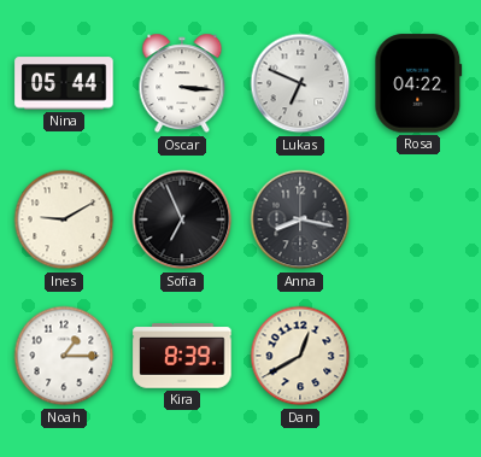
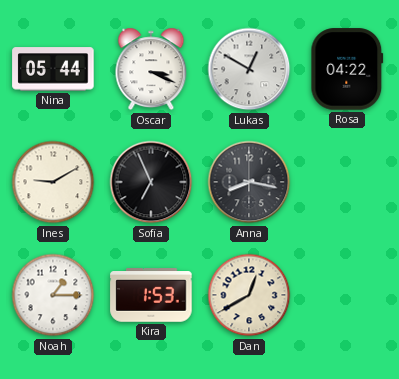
Oscar: 3:16 -> 3:19
Lukas: 6:49 -> 12:50
Kira: 8:39 -> 1:53
